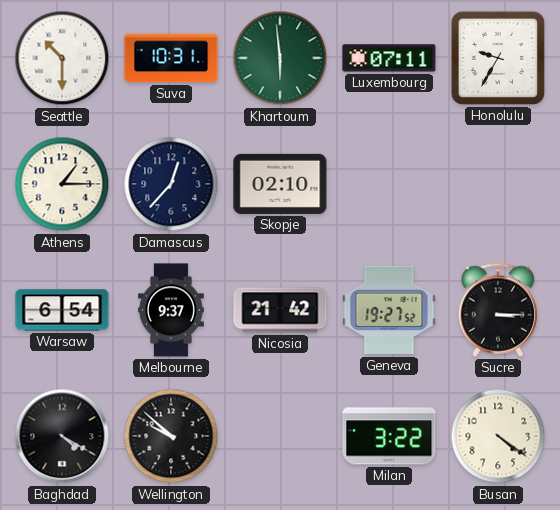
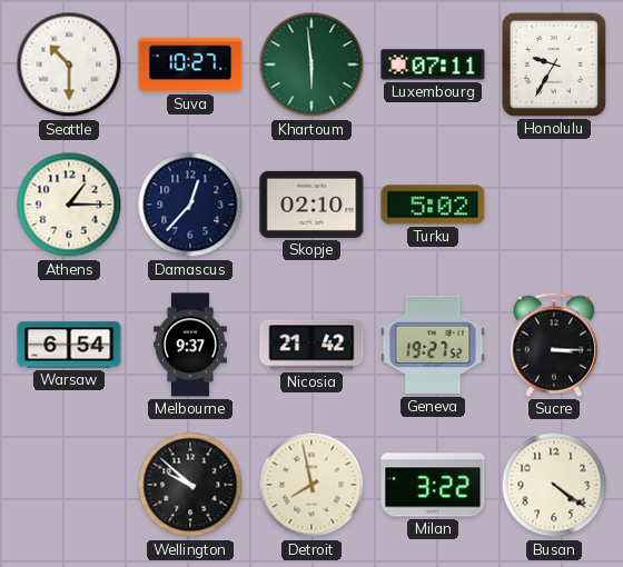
Suva: 10:31 -> 10:27
Turku: none -> 5:02
Baghdad: 4:20 -> none
Detroit: none -> 7:58
